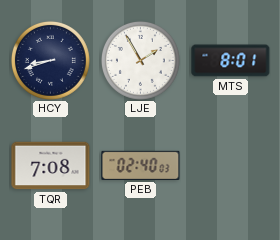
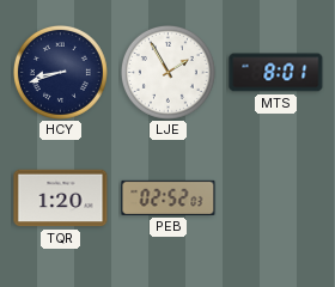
TQR: 7:08 -> 1:20
PEB: 02:40 -> 02:52
